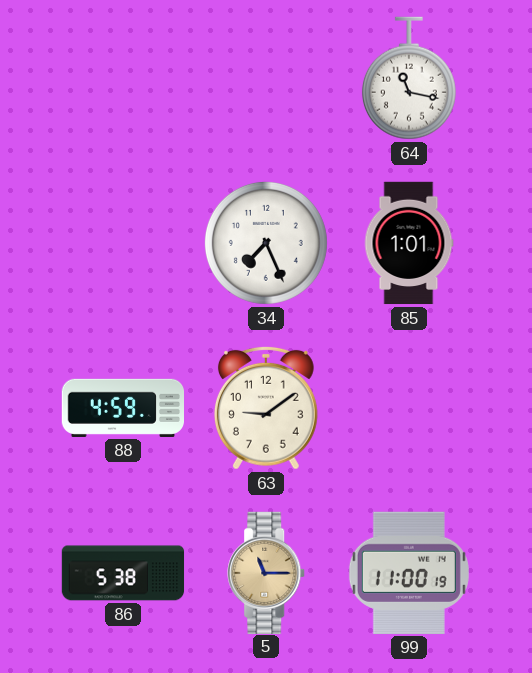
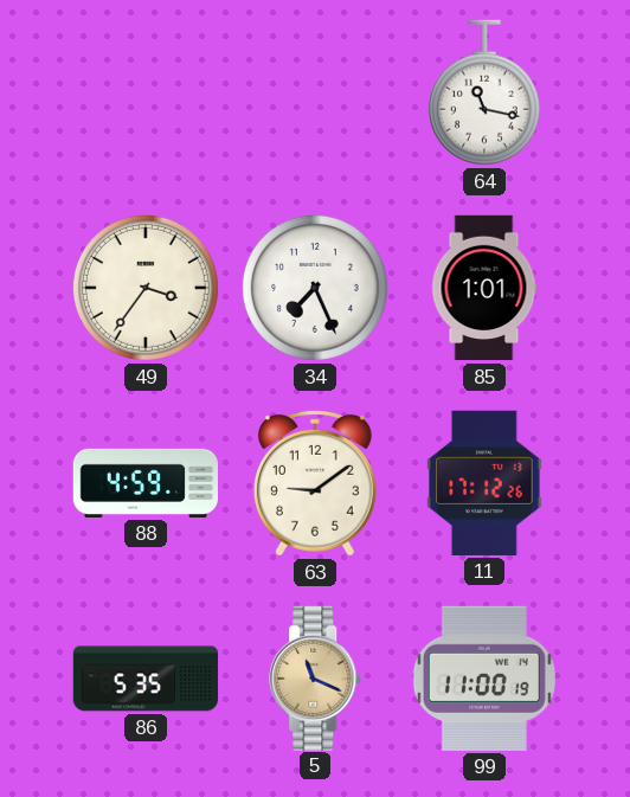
49: none -> 3:36
11: none -> 17:12
86: 5:38 -> 5:35
5: 11:15 -> 11:19
